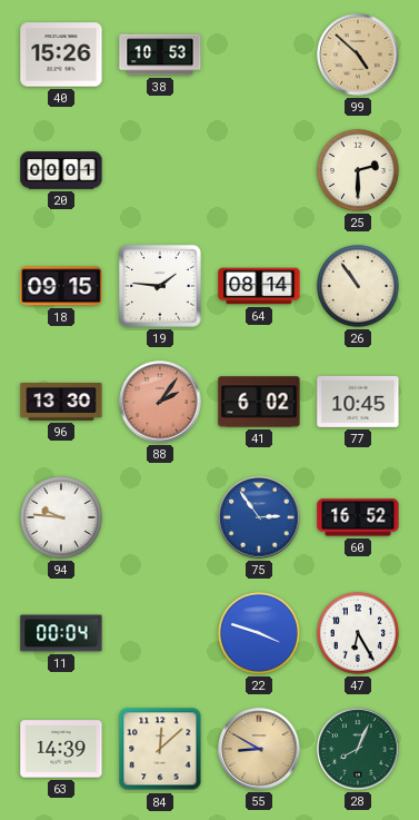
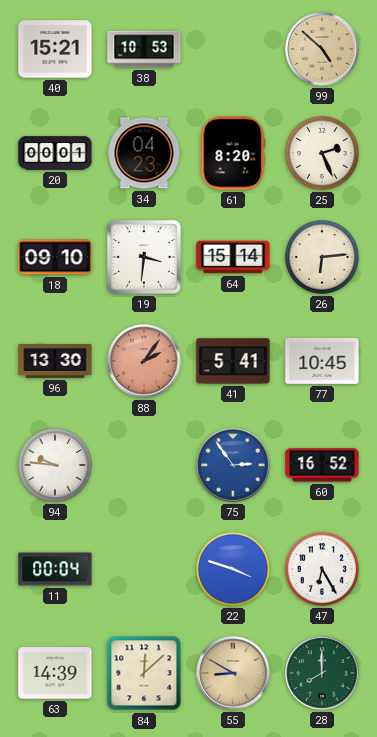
40: 15:26 -> 15:21
34: none -> 04:23
61: none -> 8:20
25: 2:30 -> 2:26
18: 09:15 -> 09:10
19: 1:46 -> 3:31
64: 08:14 -> 15:14
26: 10:54 -> 6:14
41: 6:02 -> 5:41
28: 8:04 -> 8:00
